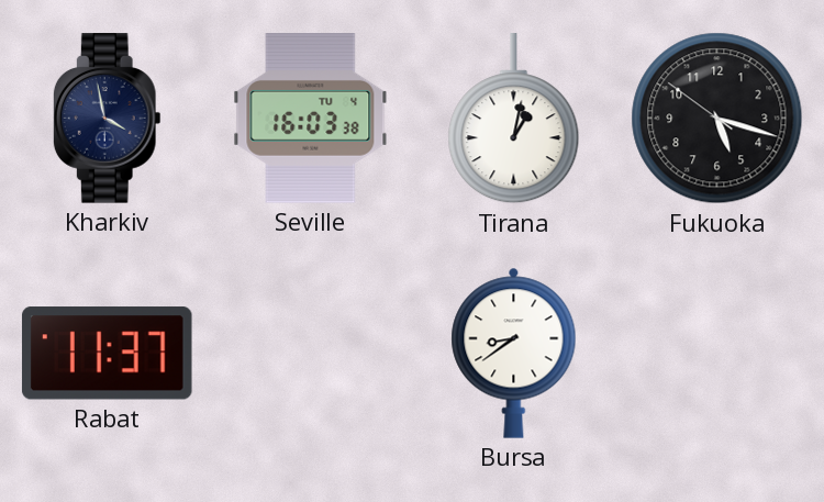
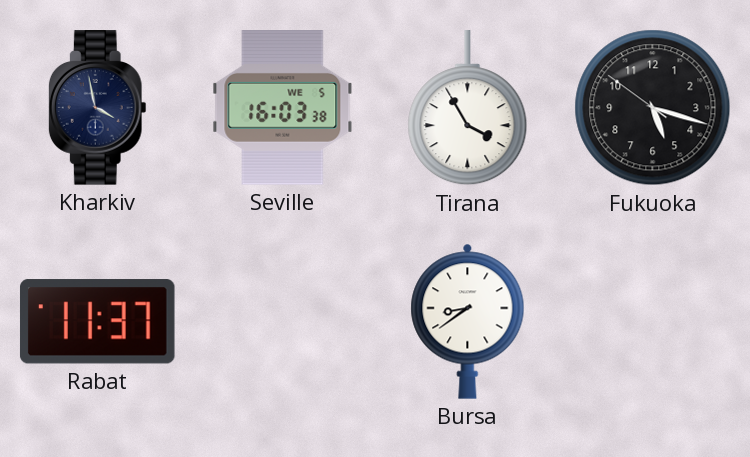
Seville date: TU 4 -> WE 5
Tirana: 1:02 -> 3:55
